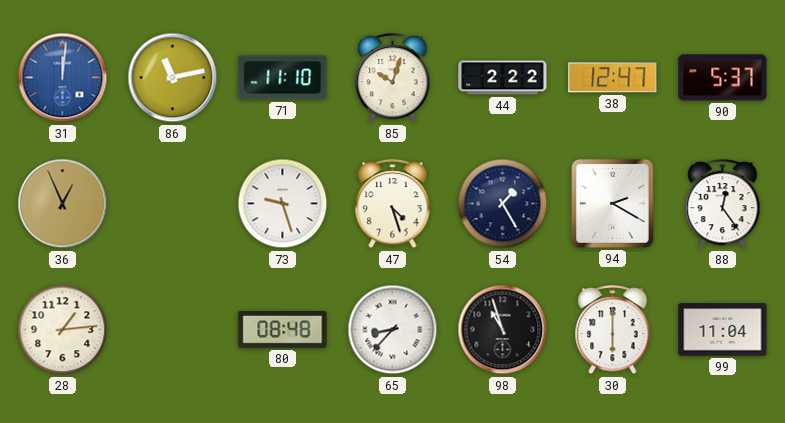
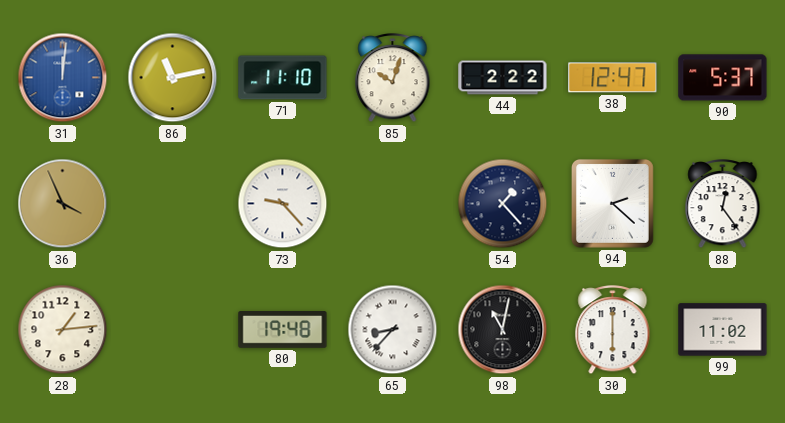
36: 12:56 -> 3:56
73: 9:27 -> 9:23
47: 4:27 -> none
54: 1:25 -> 1:23
94: 2:20 -> 2:22
80: 08:48 -> 19:48
98: 10:57 -> 11:02
99: 11:04 -> 11:02
